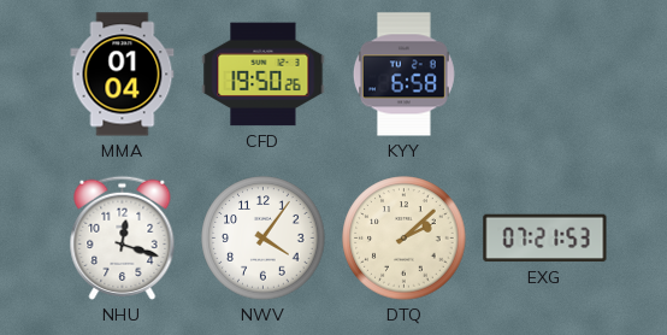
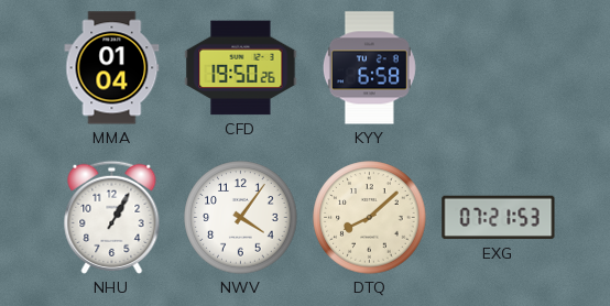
NHU: 12:18 -> 1:05
DTQ: 2:08 -> 8:08
